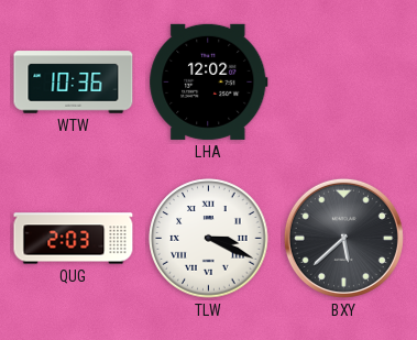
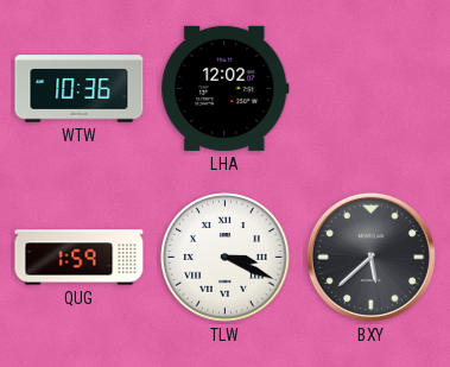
QUG: 2:03 -> 1:59
